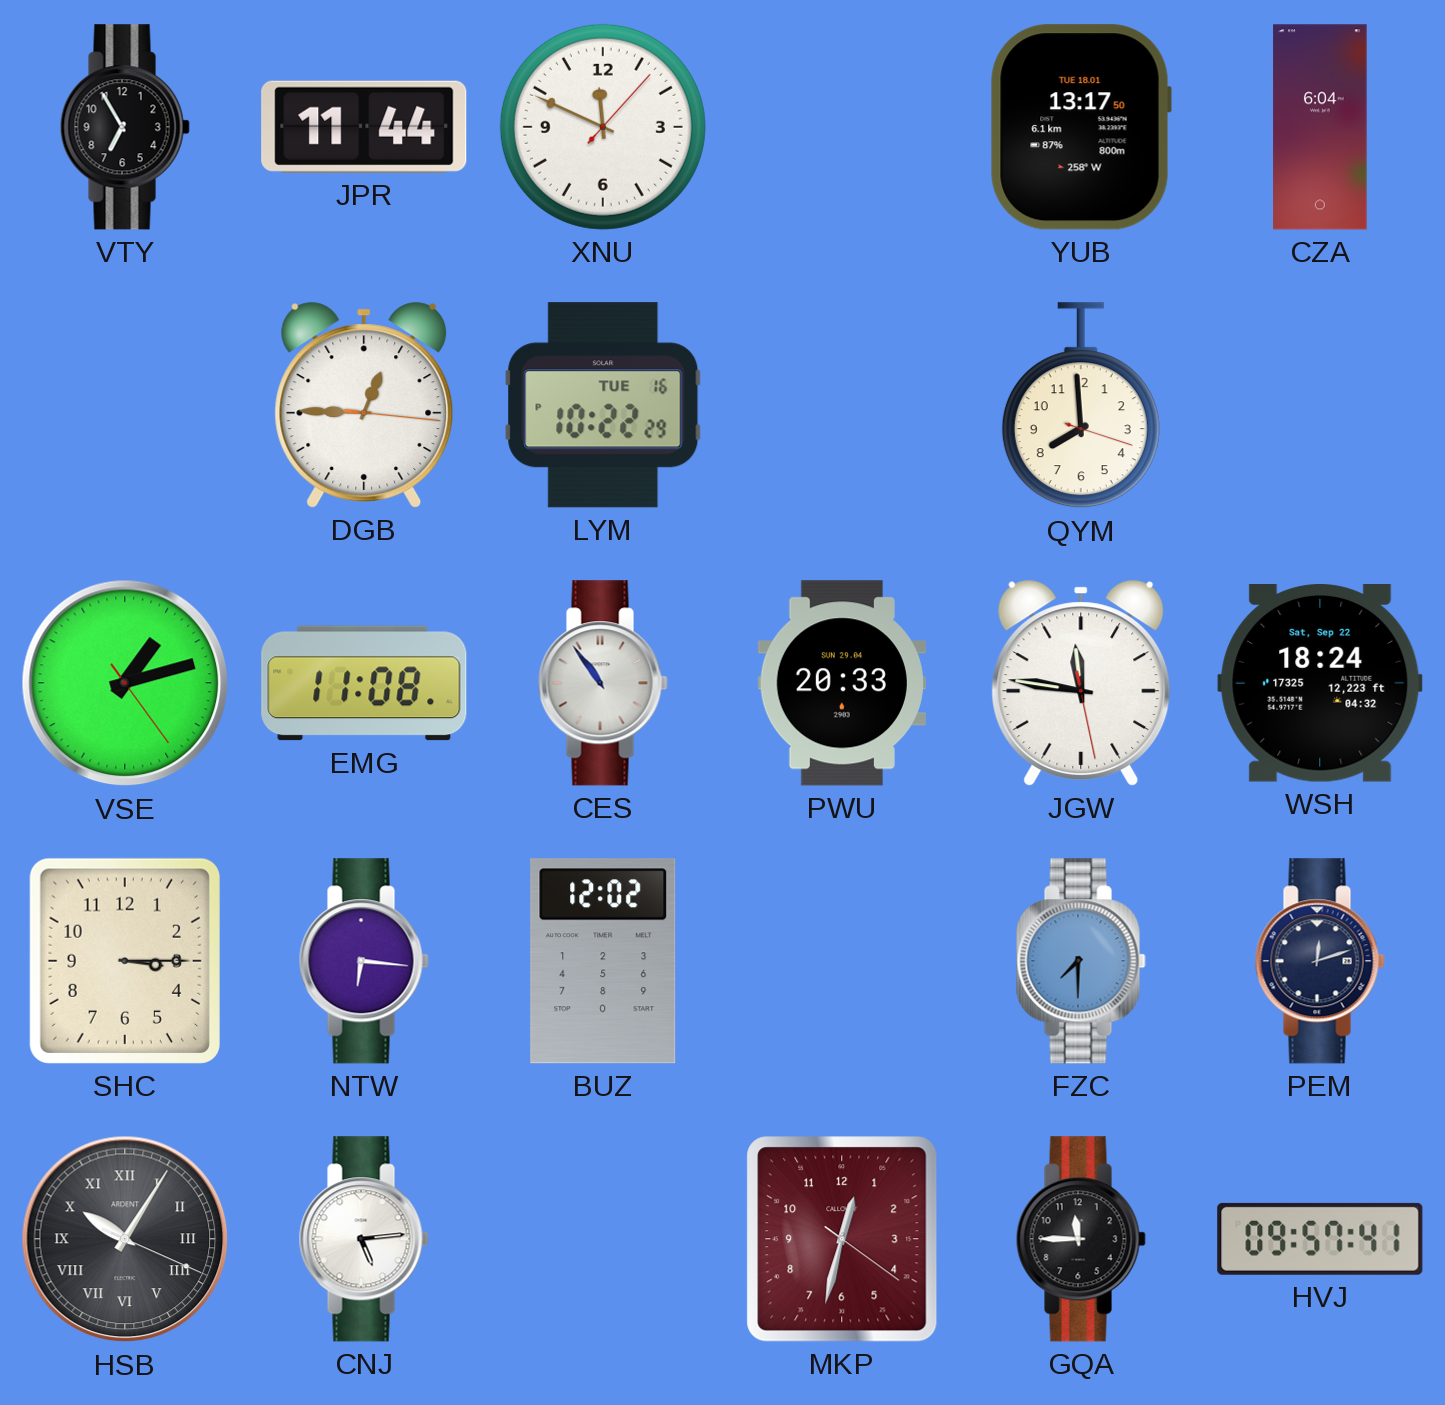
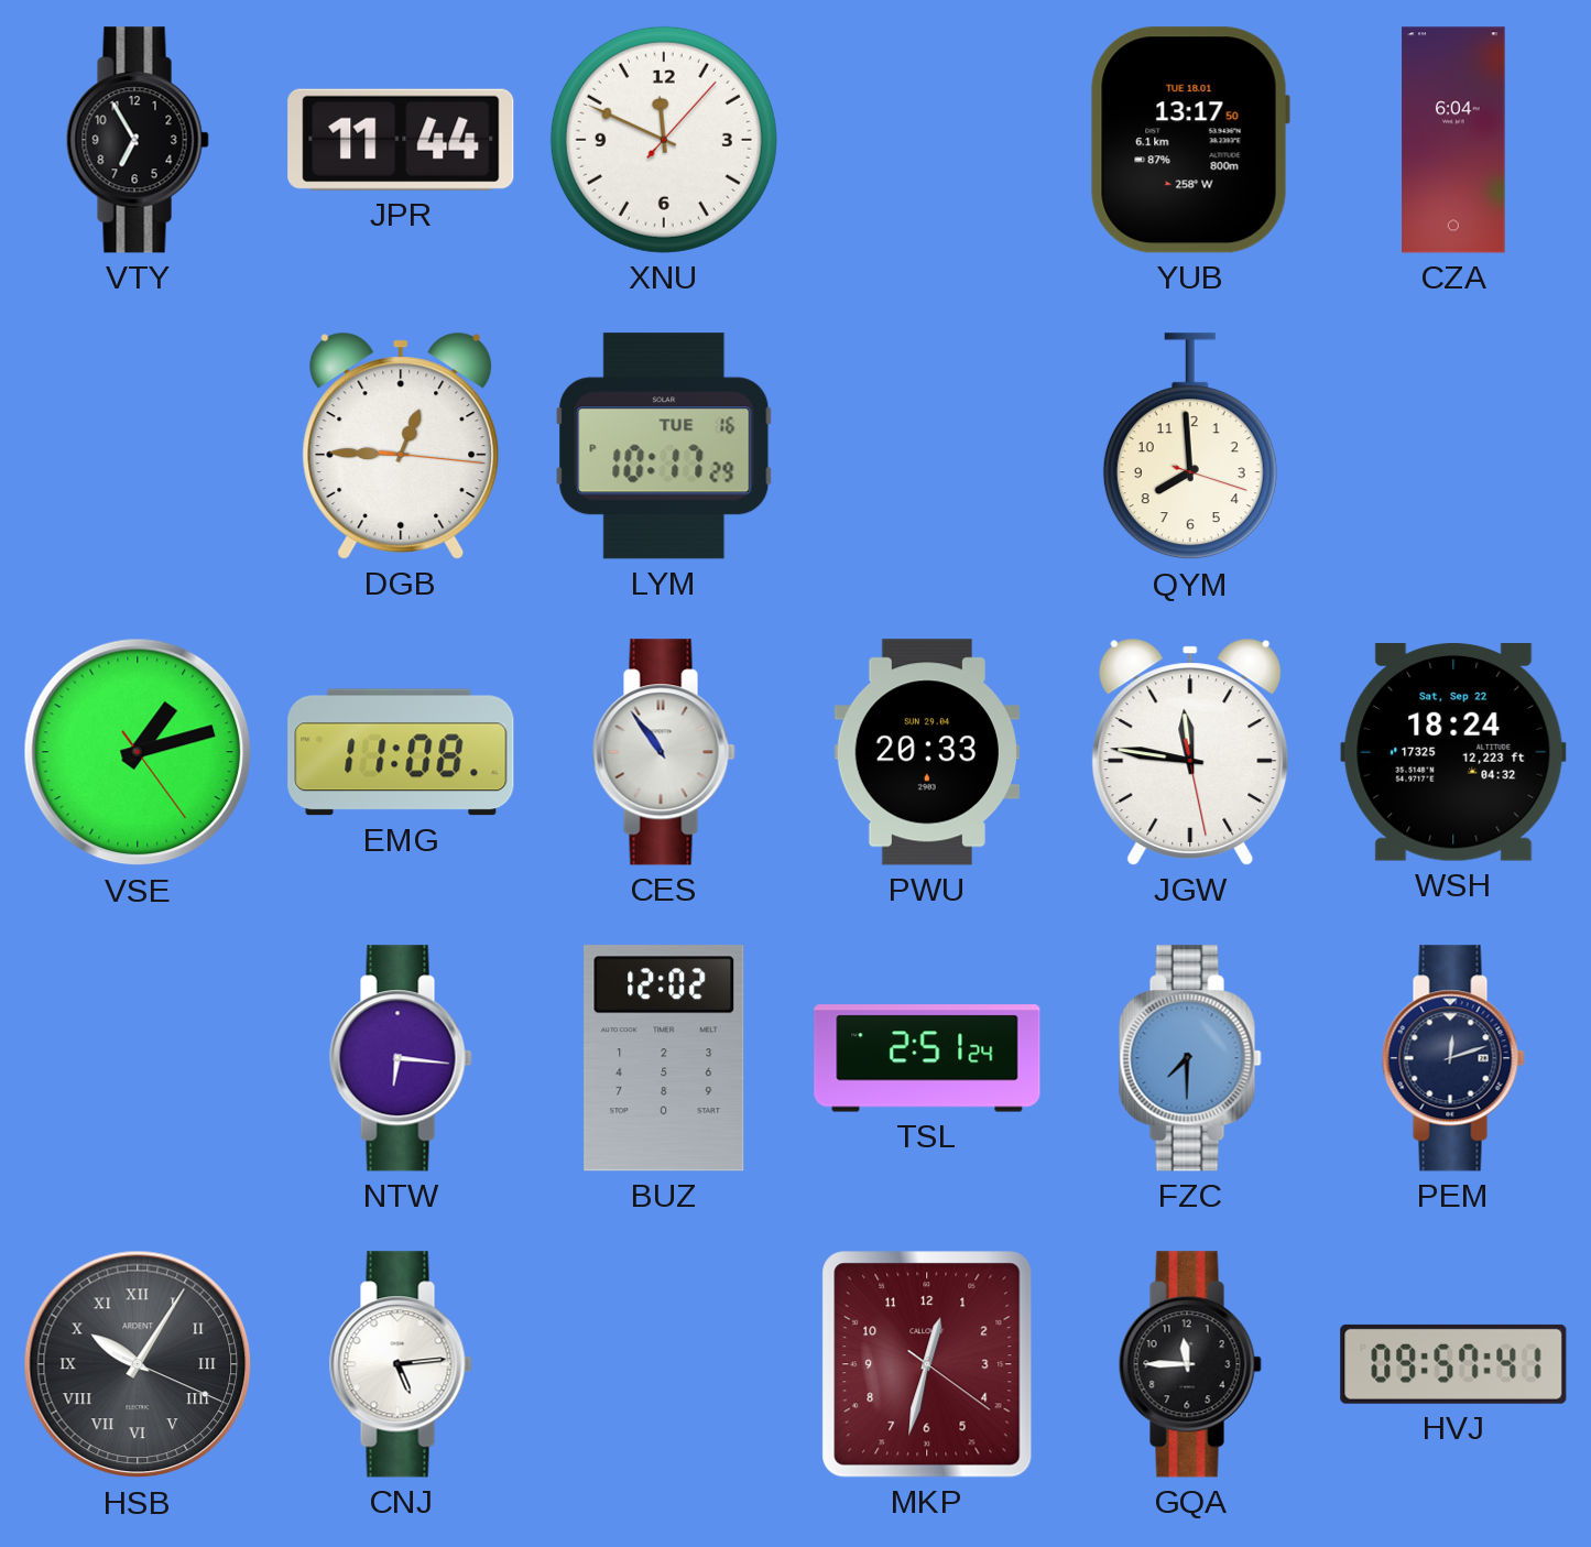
LYM: 10:22 -> 10:17
SHC: 3:15 -> none
TSL: none -> 2:51
